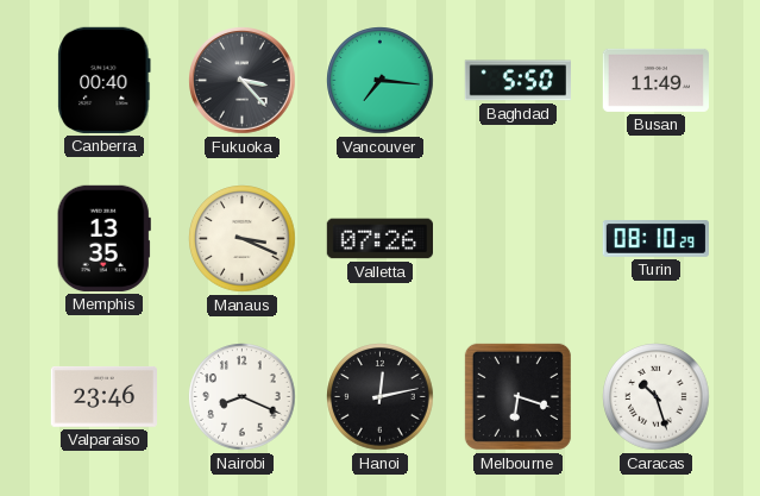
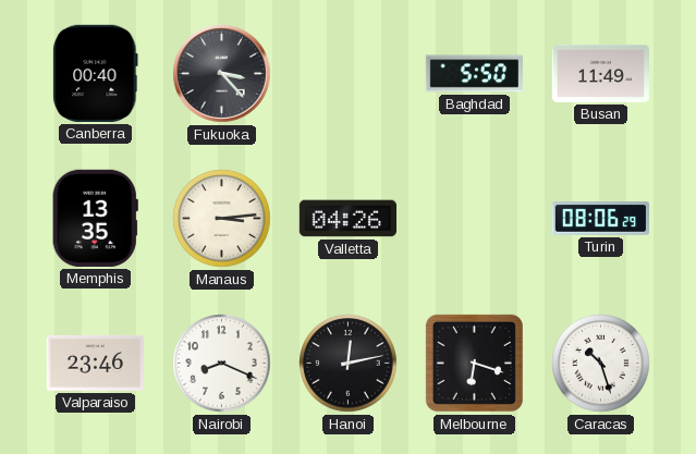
Vancouver: 7:16 -> none
Manaus: 3:19 -> 3:14
Valletta: 07:26 -> 04:26
Turin: 08:10 -> 08:06
